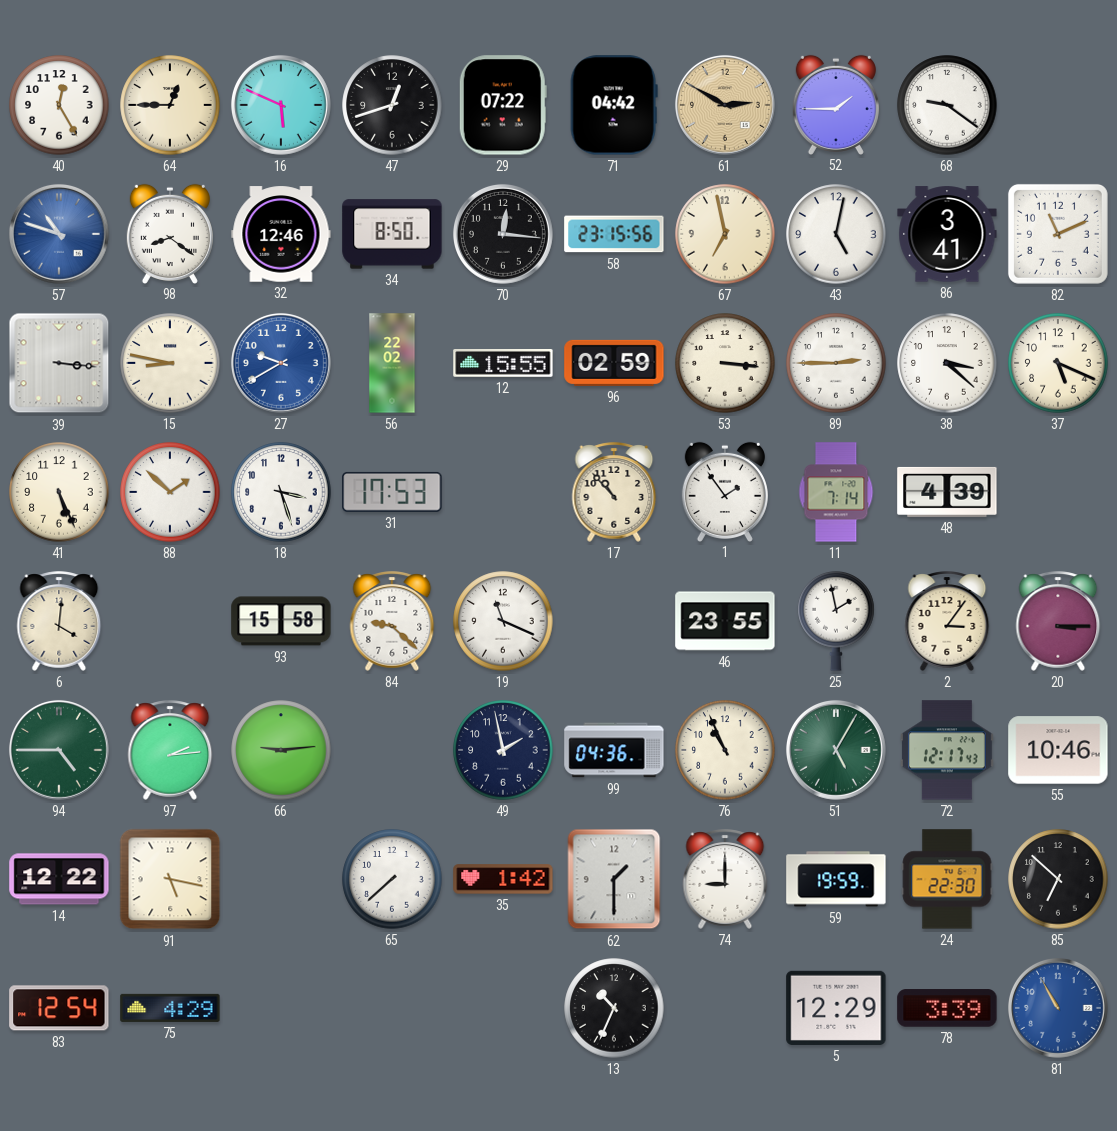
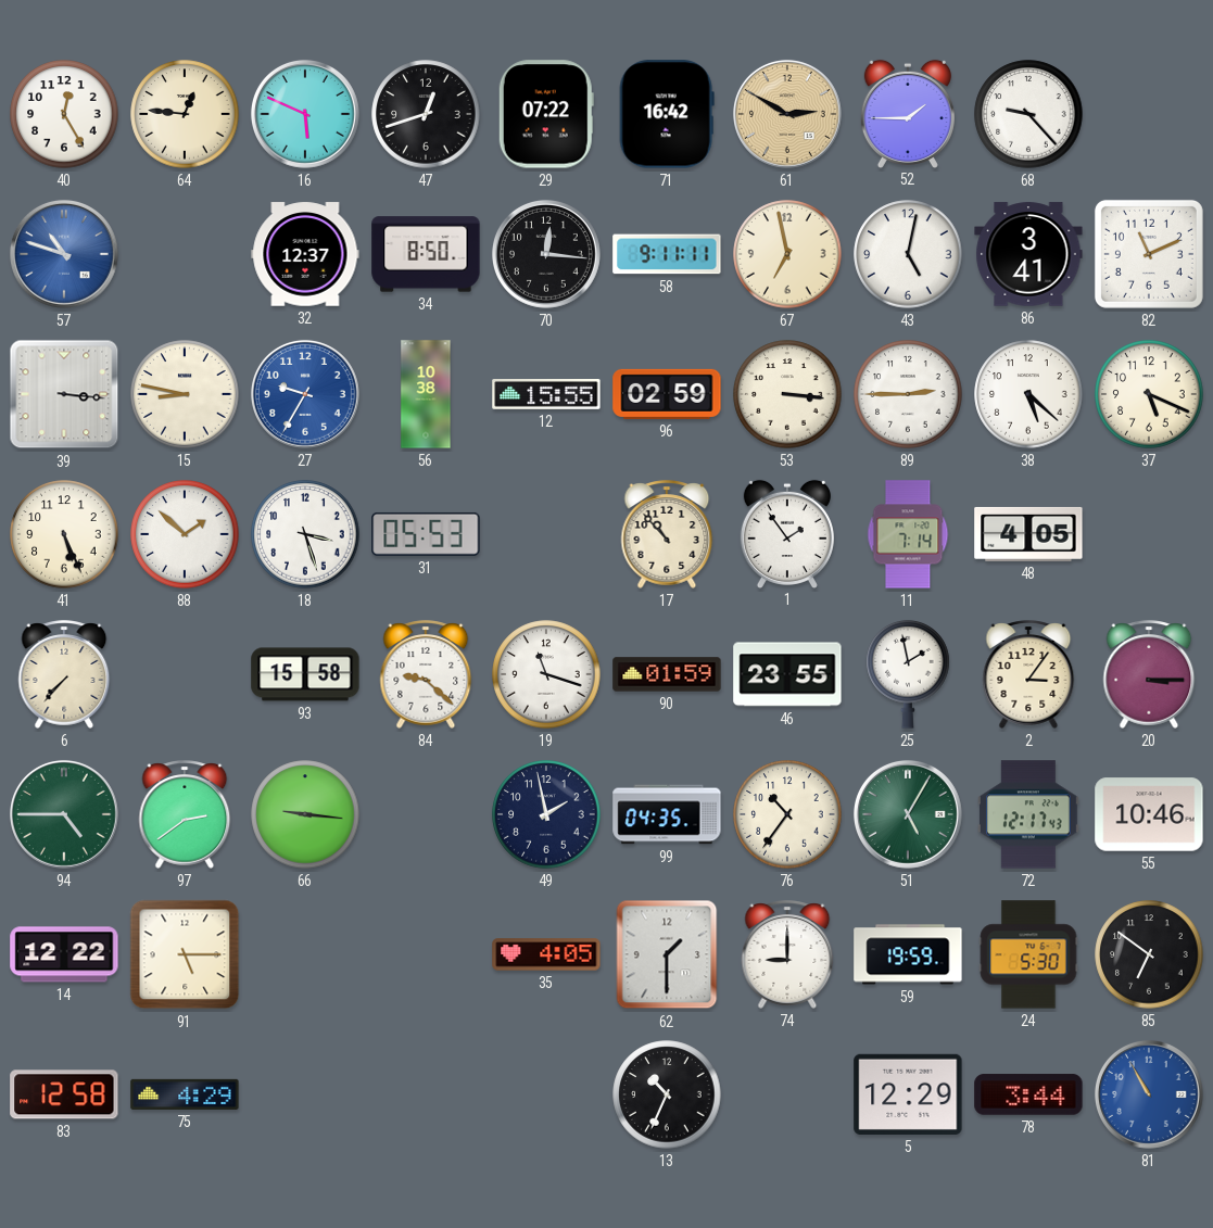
64: 12:45 -> 12:46
71: 04:42 -> 16:42
68: 9:21 -> 9:23
98: 8:21 -> none
32: 12:46 -> 12:37
58: 23:15 -> 9:11
27: 9:40 -> 9:35
56: 22:02 -> 10:38
38: 3:22 -> 5:22
31: 17:53 -> 05:53
48: 4:39 -> 4:05
6: 4:01 -> 7:37
19: 11:19 -> 11:18
90: none -> 01:59
97: 2:14 -> 2:39
66: 9:14 -> 9:16
99: 04:36 -> 04:35
76: 10:56 -> 10:36
91: 5:17 -> 5:15
65: 7:38 -> none
35: 1:42 -> 4:05
24: 22:30 -> 5:30
85: 6:52 -> 6:51
83: 12:54 -> 12:58
78: 3:39 -> 3:44
